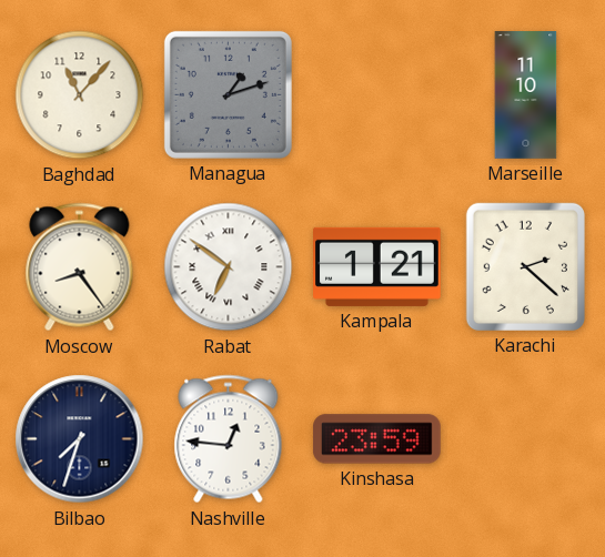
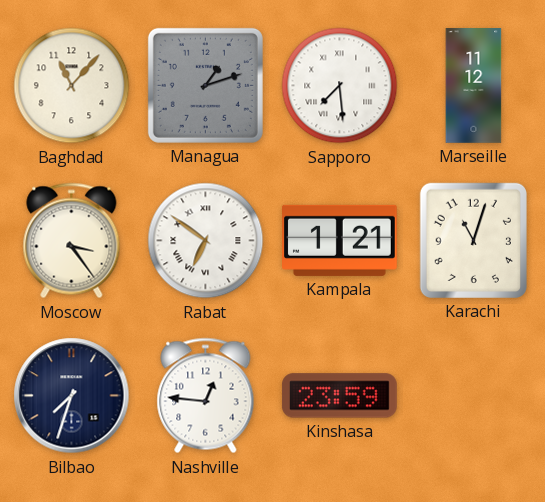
Sapporo: none -> 7:29
Marseille: 11:10 -> 11:12
Moscow: 8:24 -> 3:24
Karachi: 2:22 -> 11:03
